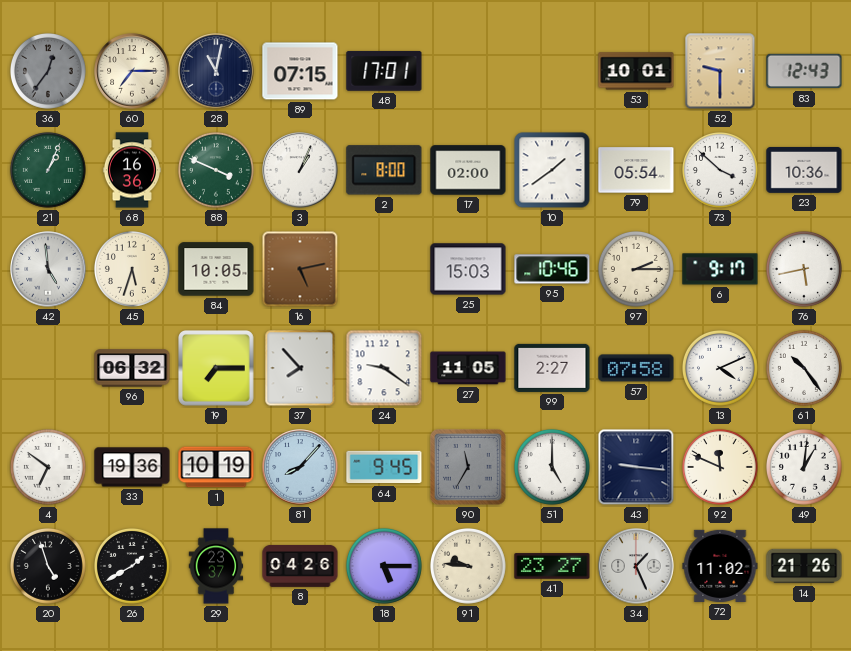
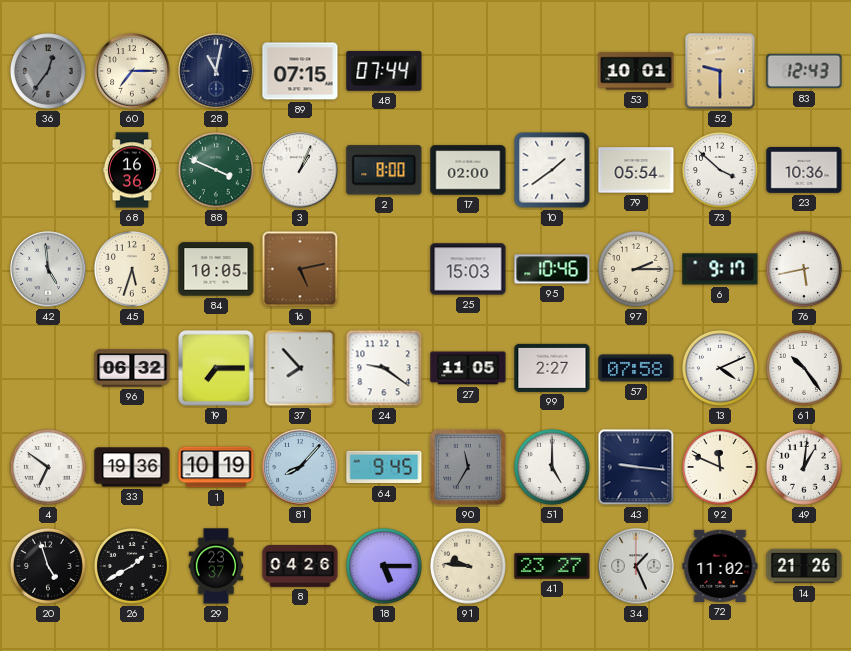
48: 17:01 -> 07:44
21: 1:04 -> none
